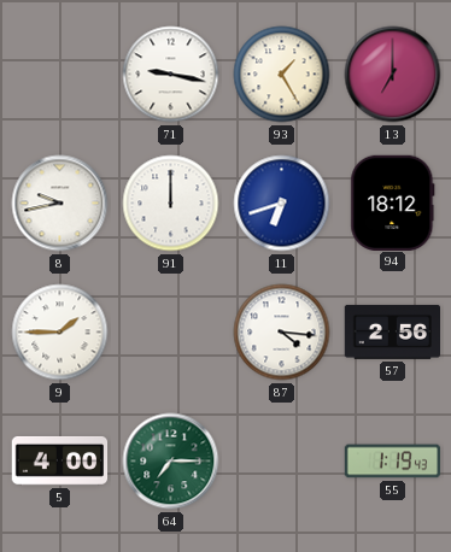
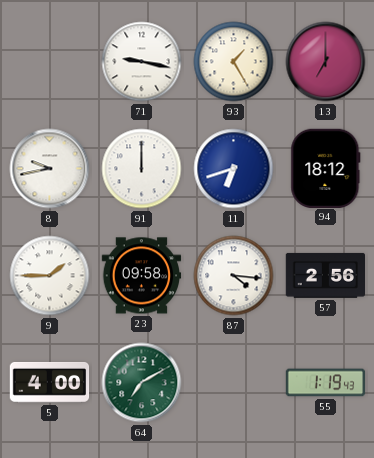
23: none -> 09:58
64: 7:15 -> 7:10
